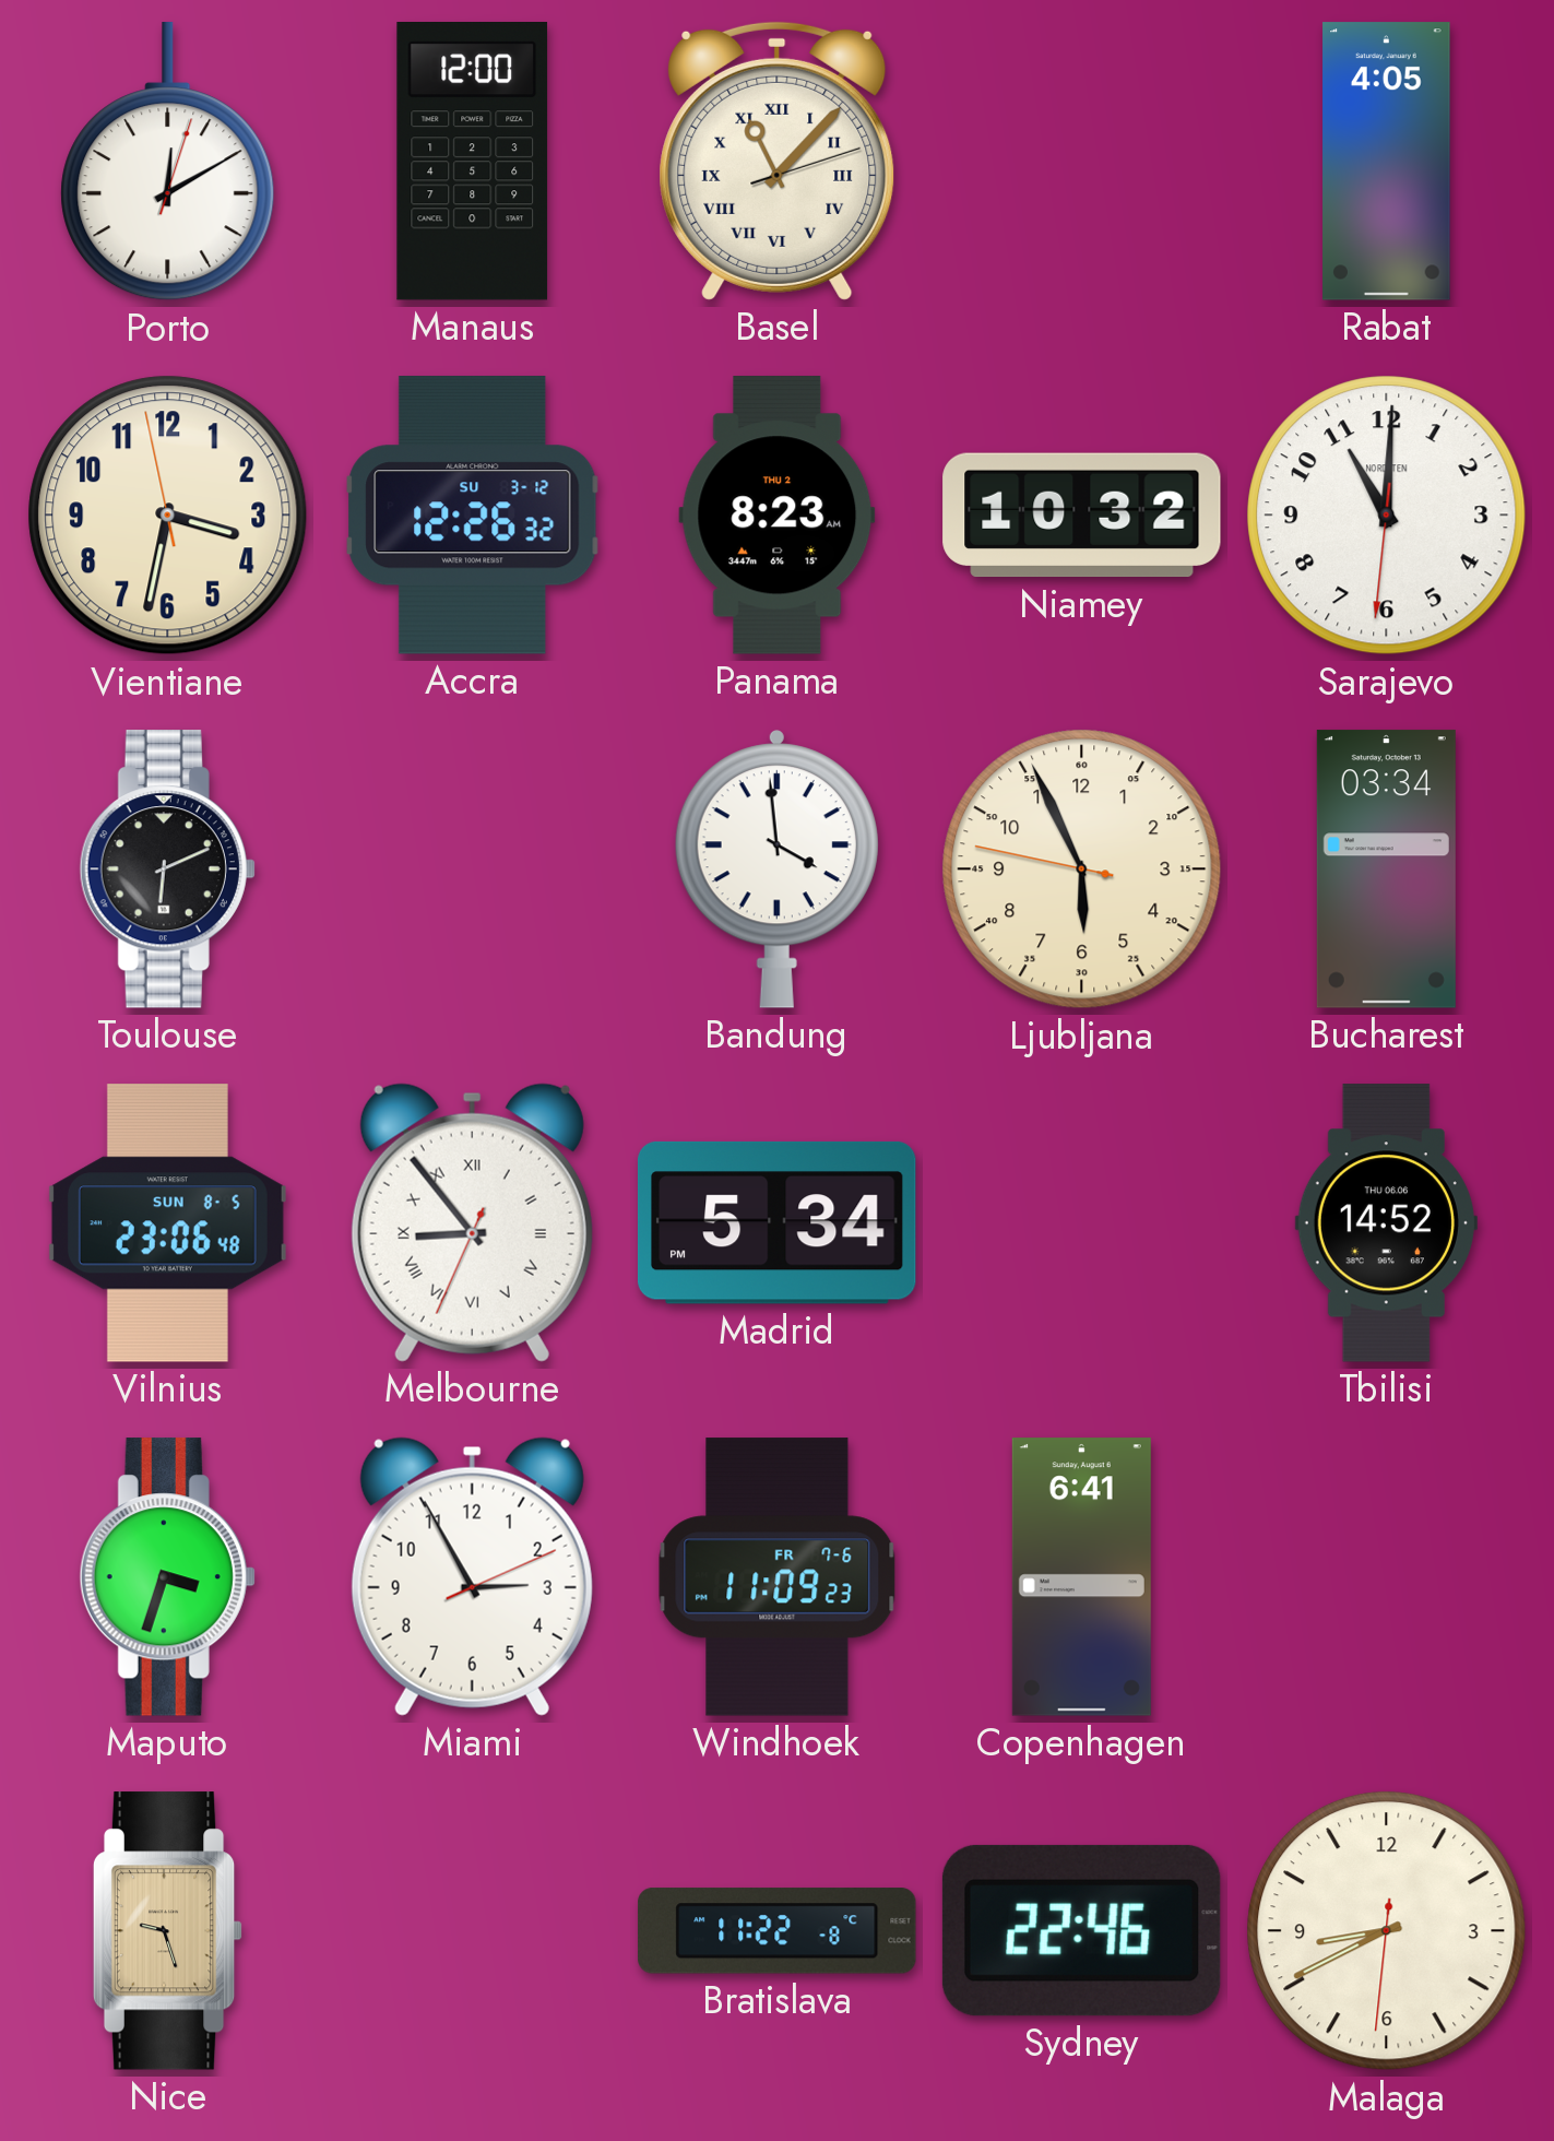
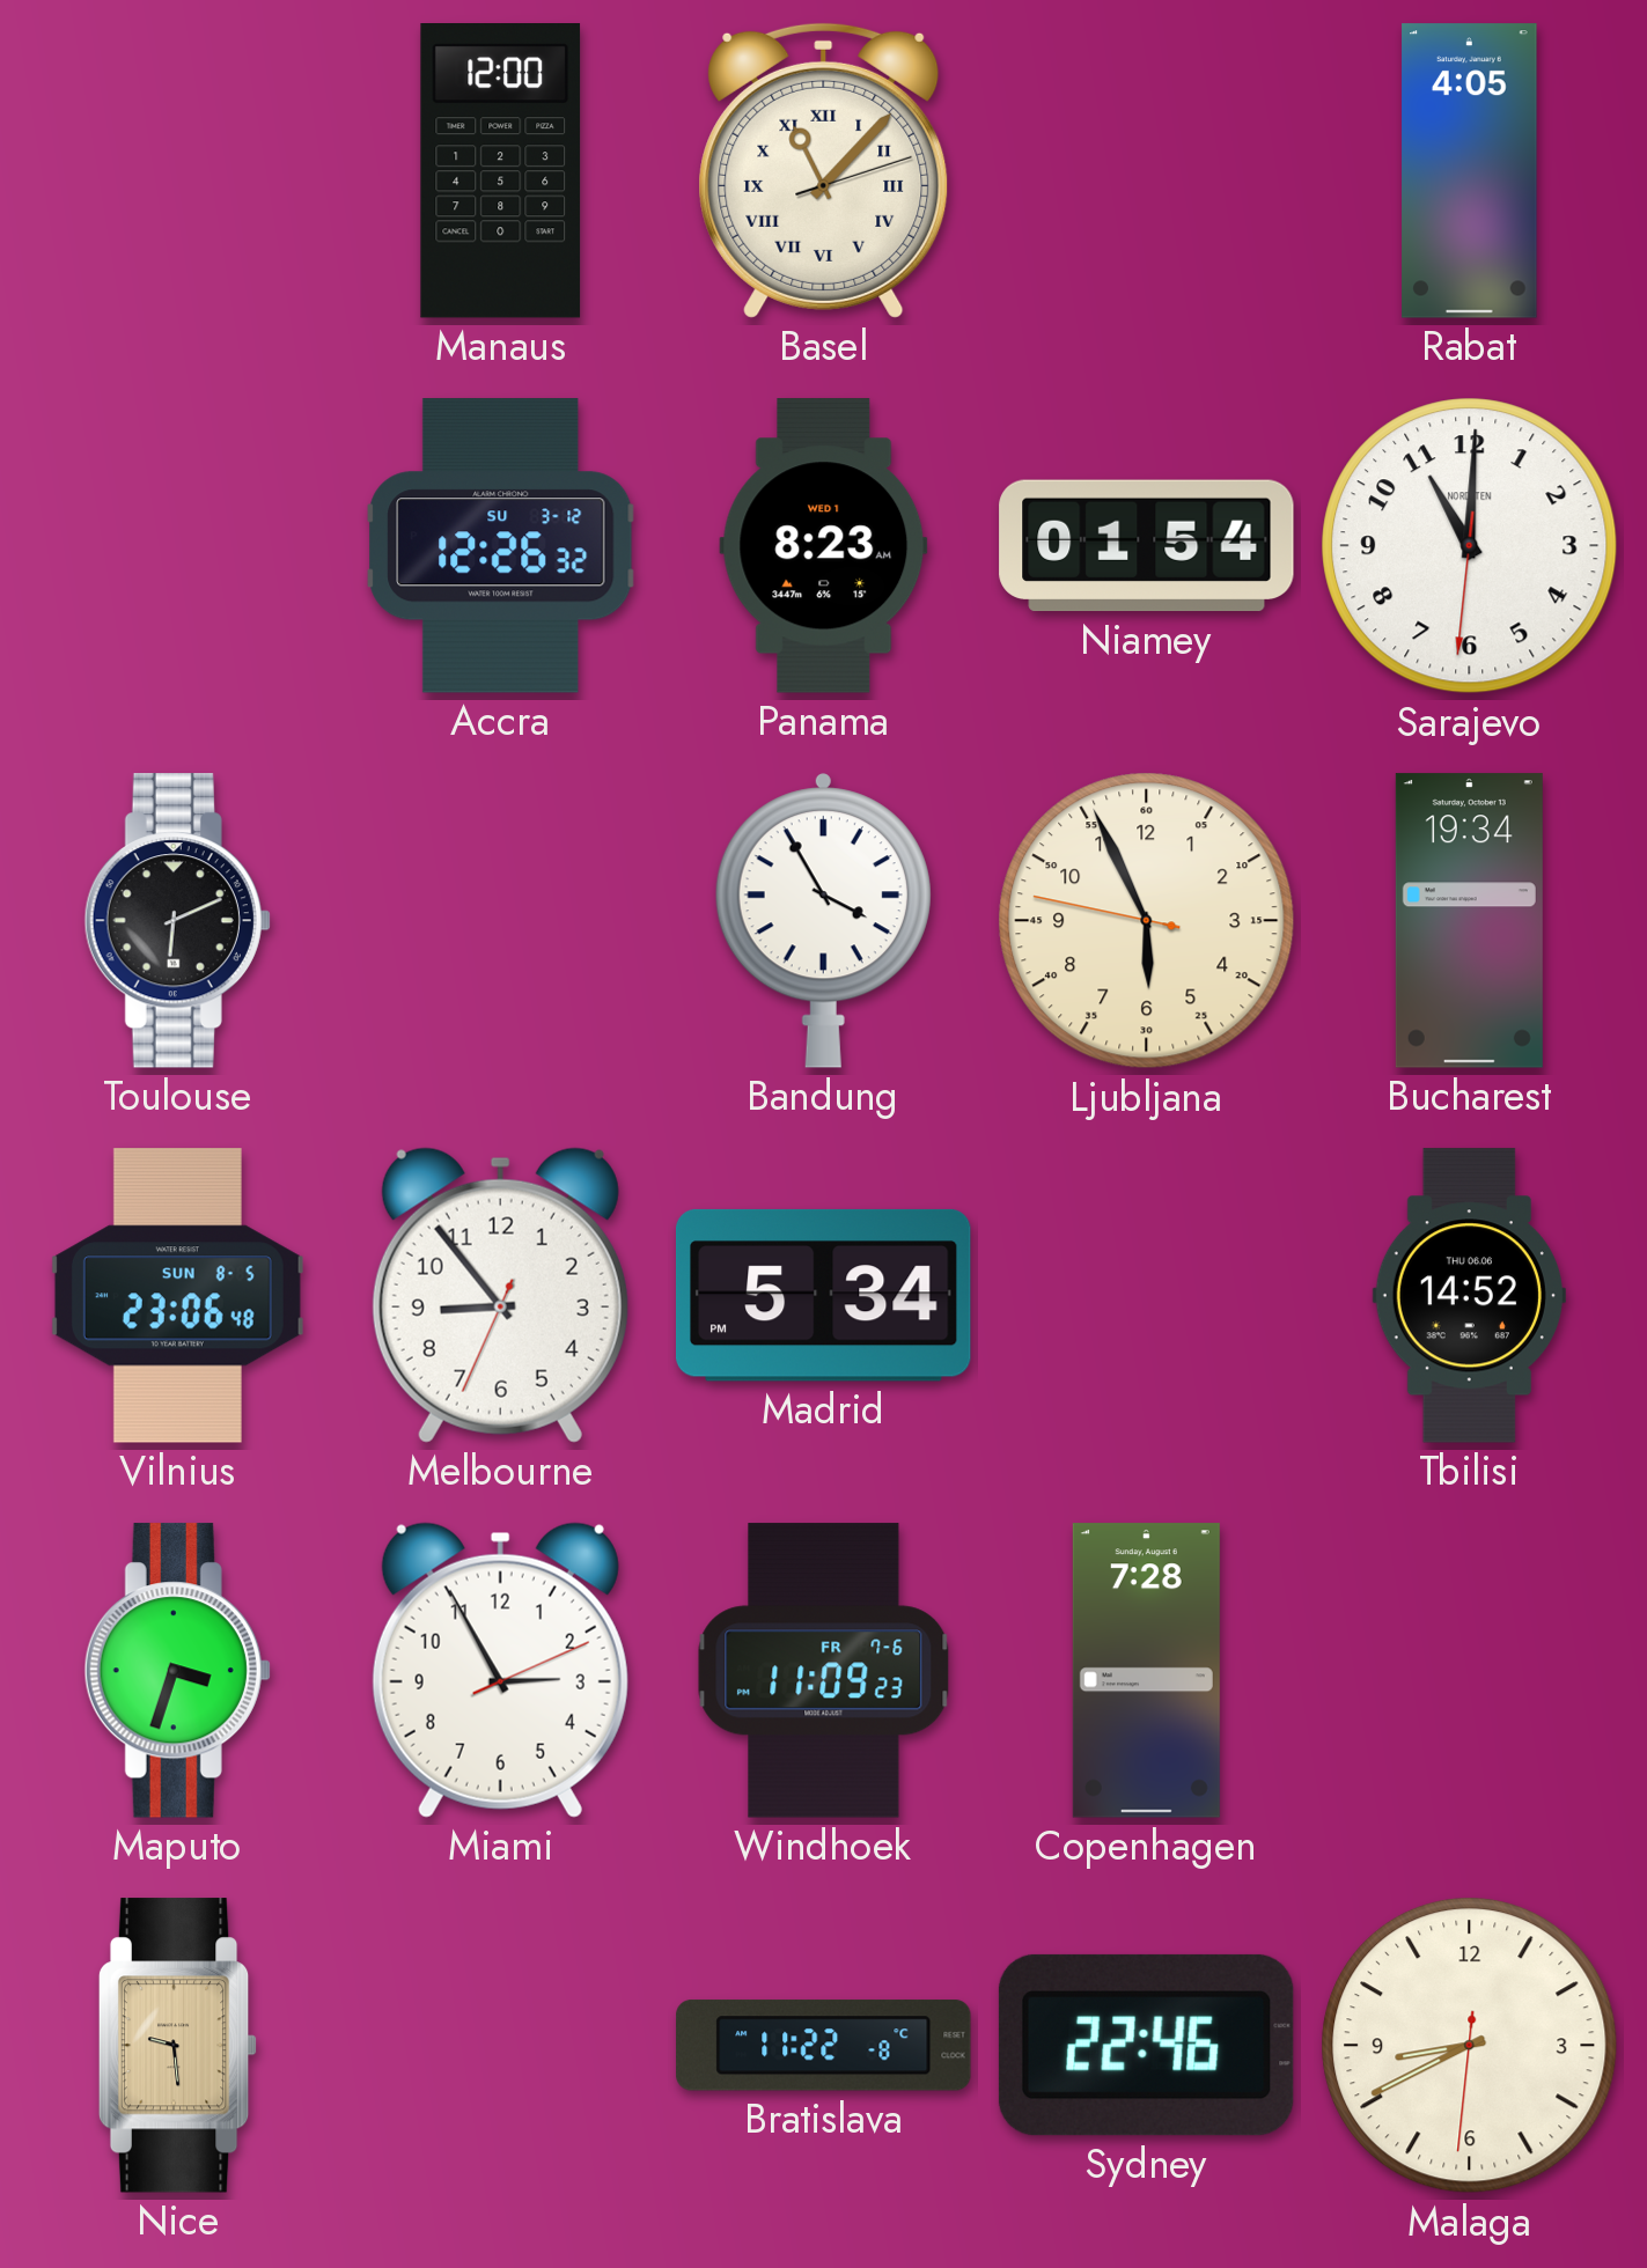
Porto: 12:10 -> none
Vientiane: 3:31 -> none
Panama date: THU 2 -> WED 1
Niamey: 10:32 -> 01:54
Bandung: 3:59 -> 3:55
Bucharest: 03:34 -> 19:34
Melbourne numerals: Roman -> Arabic
Copenhagen: 6:41 -> 7:28
Nice: 9:27 -> 9:29
